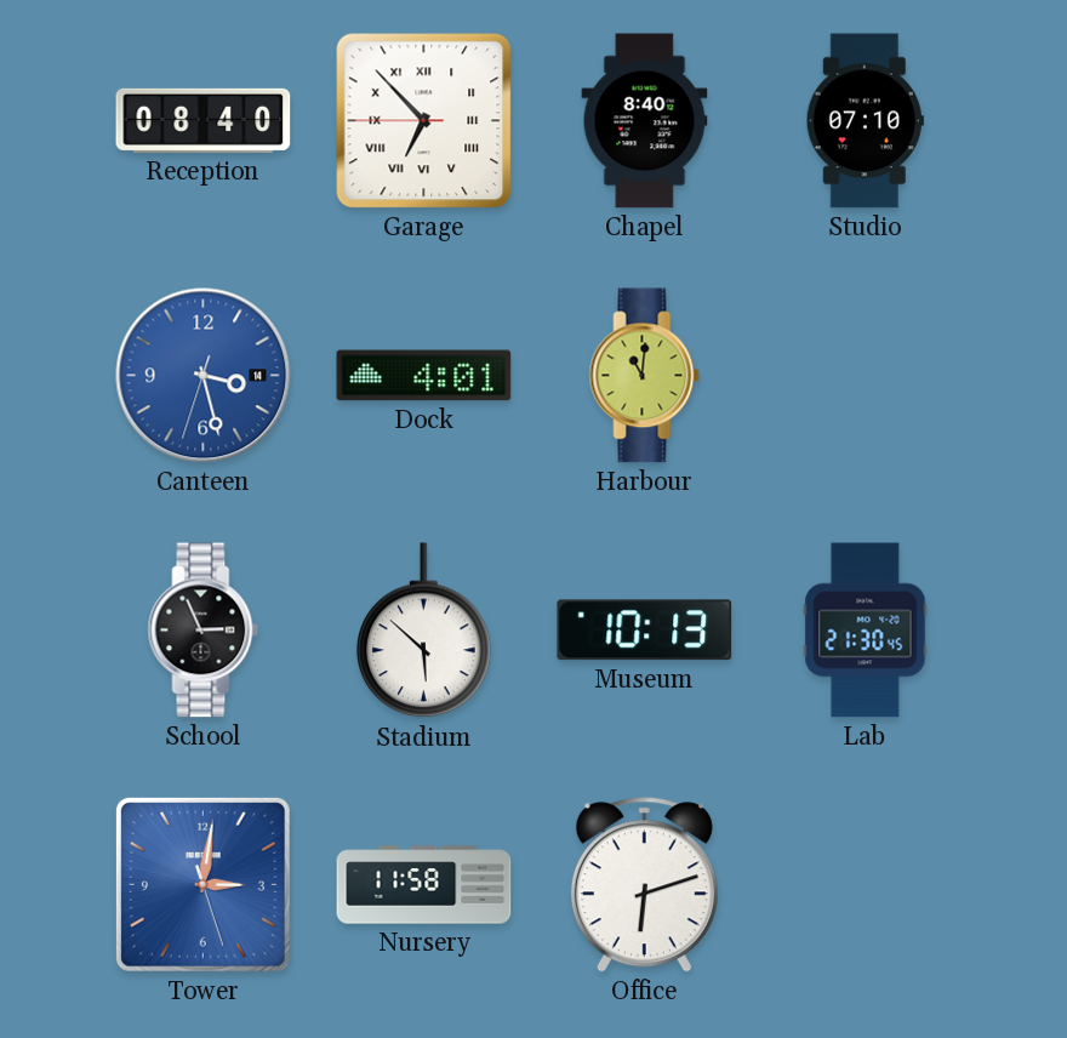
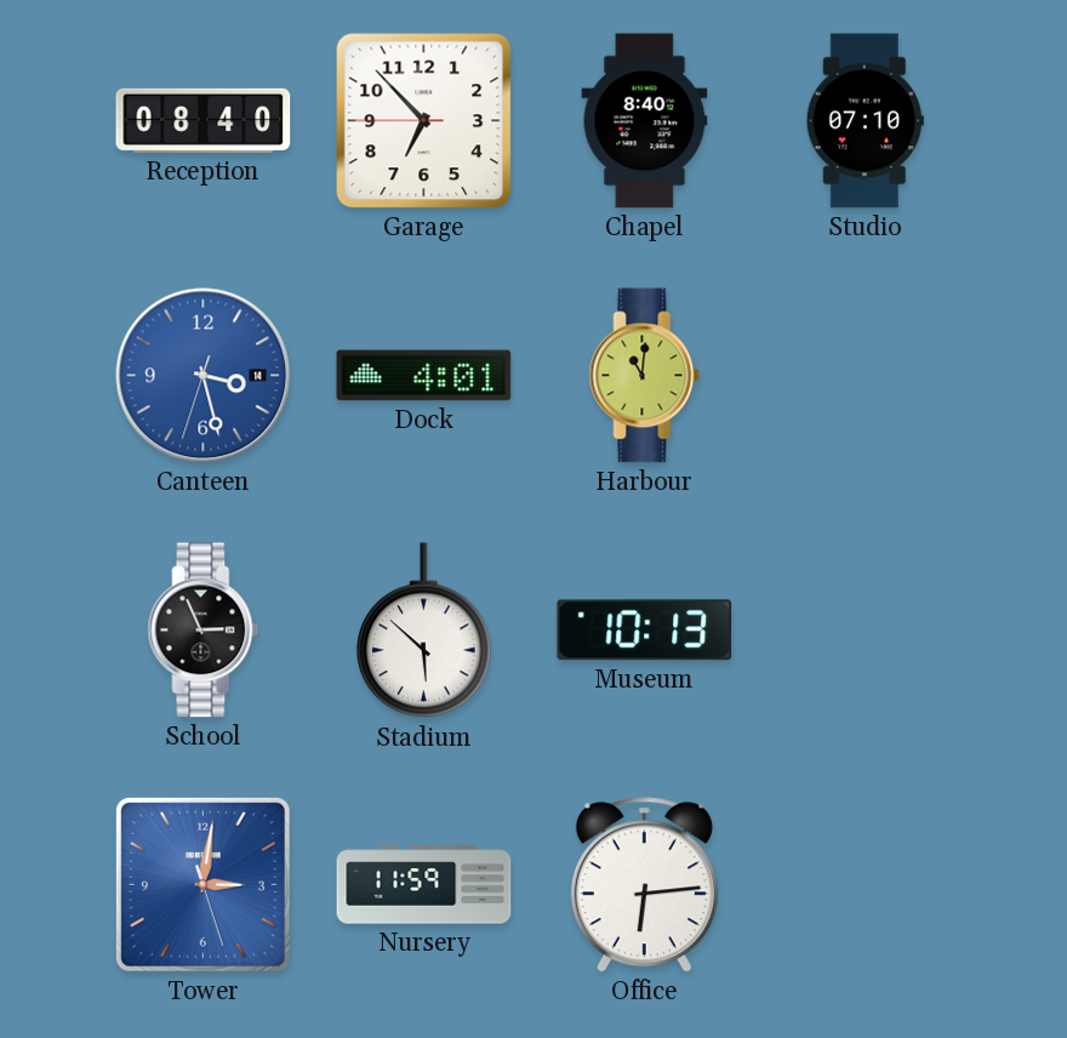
Garage numerals: Roman -> Arabic
Lab: 21:30 -> none
Nursery: 11:58 -> 11:59
Office: 6:12 -> 6:14
